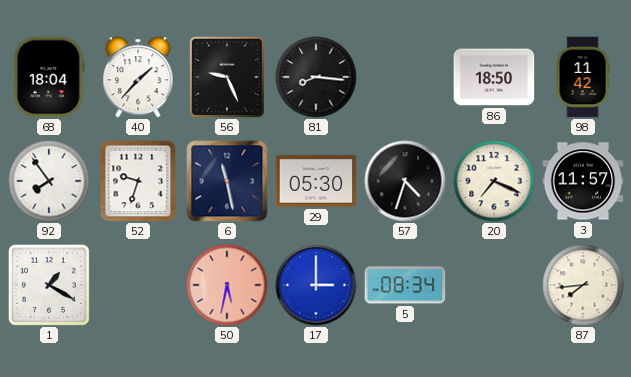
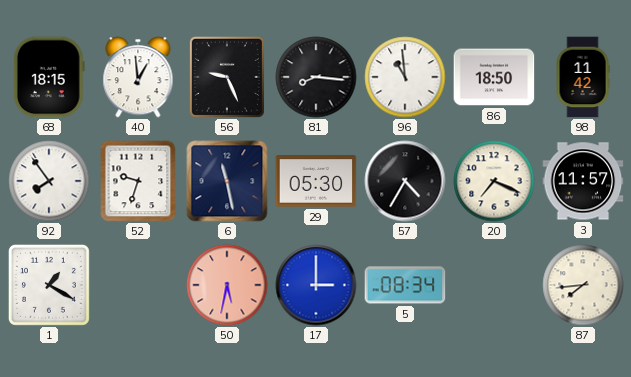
68: 18:04 -> 18:15
40: 1:37 -> 12:59
96: none -> 10:59
57: 4:33 -> 4:35
